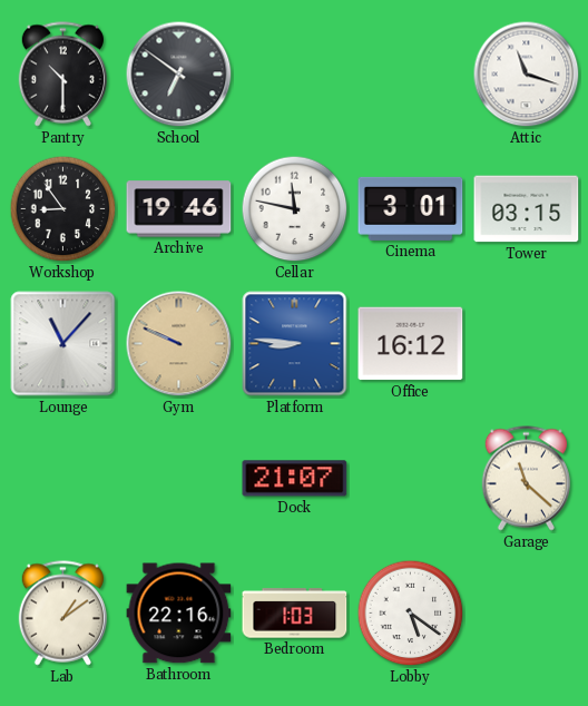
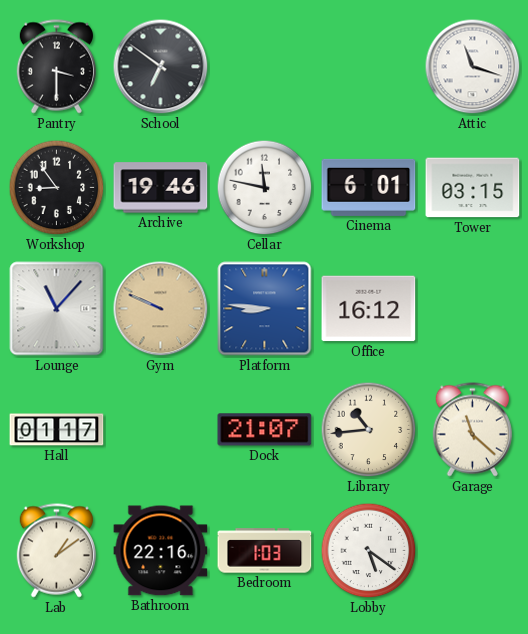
Pantry: 10:30 -> 3:30
Cinema: 3:01 -> 6:01
Hall: none -> 01:17
Library: none -> 10:44
